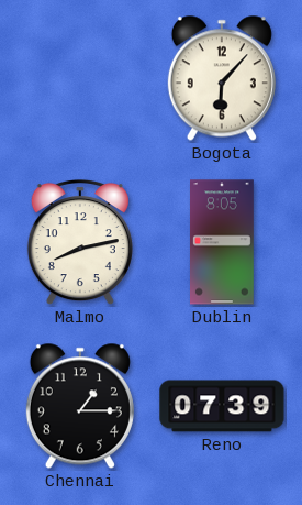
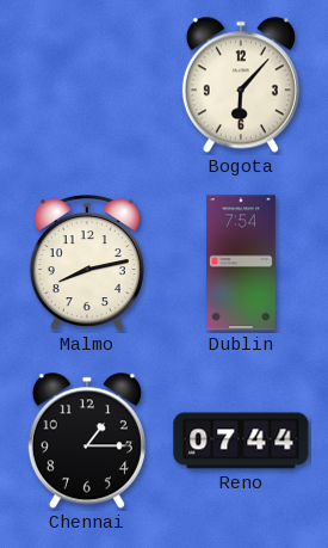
Dublin: 8:05 -> 7:54
Reno: 07:39 -> 07:44
